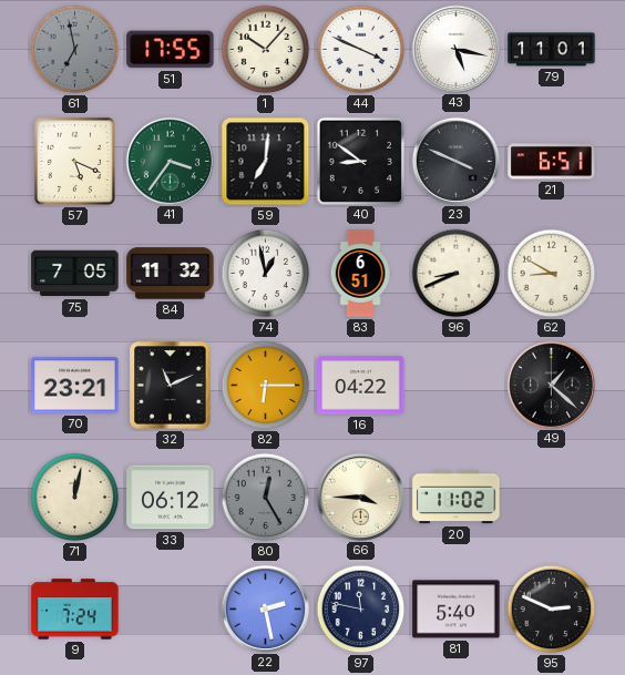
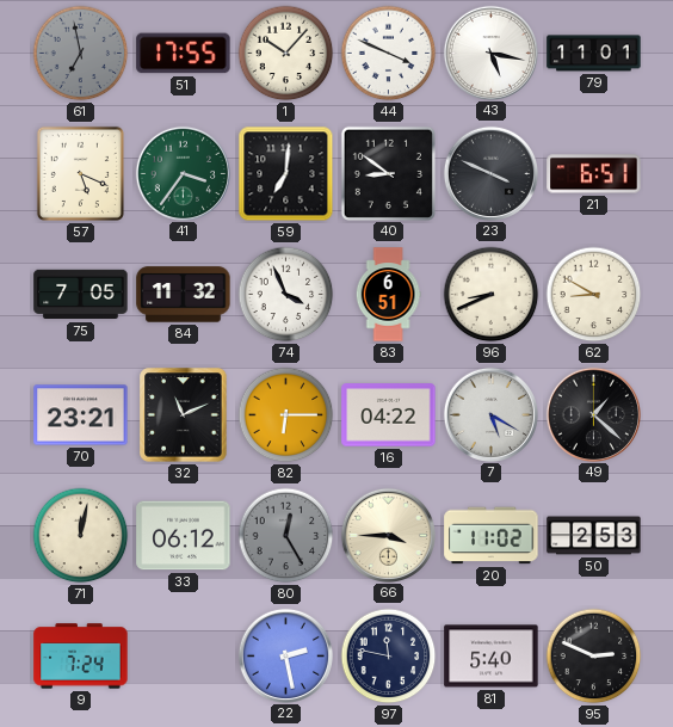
74: 12:58 -> 3:56
7: none -> 5:20
50: none -> 2:53
